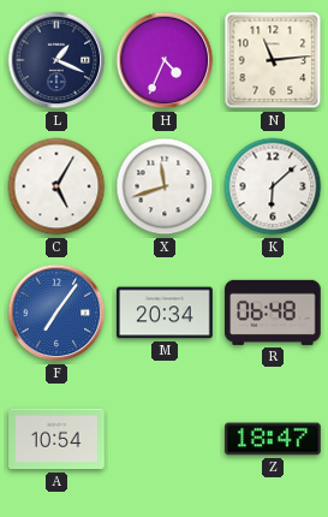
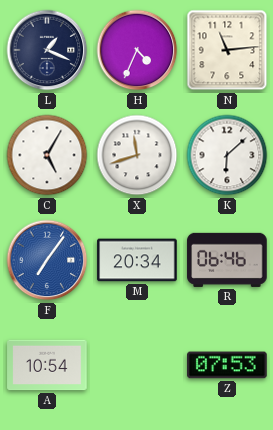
R: 06:48 -> 06:46
Z: 18:47 -> 07:53
